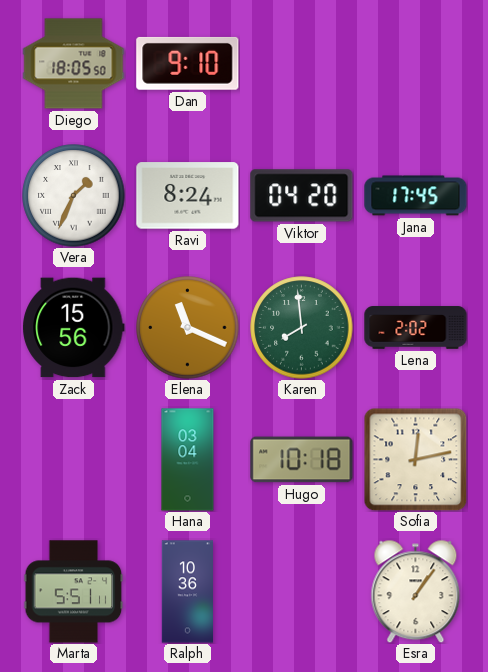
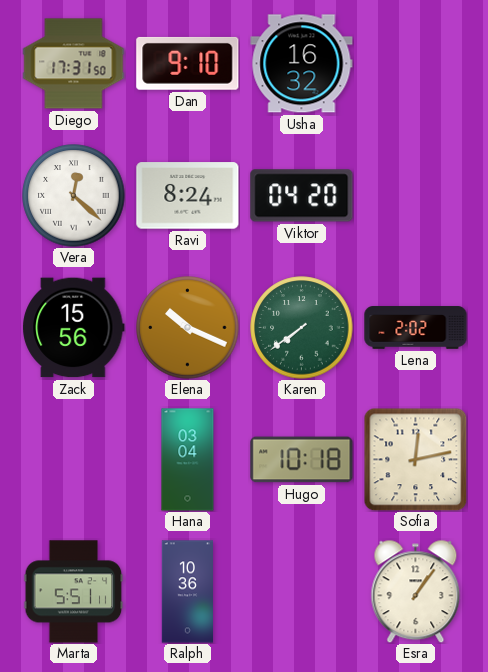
Diego: 18:05 -> 17:31
Usha: none -> 16:32
Vera: 1:34 -> 12:22
Jana: 17:45 -> none
Elena: 11:19 -> 10:19
Karen: 7:59 -> 7:39
